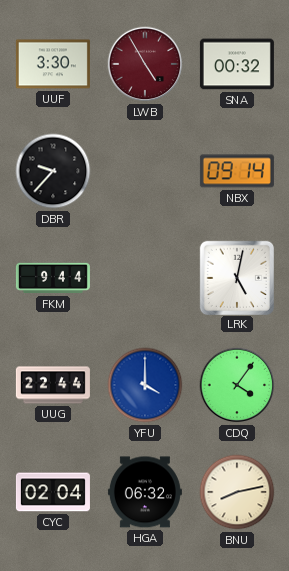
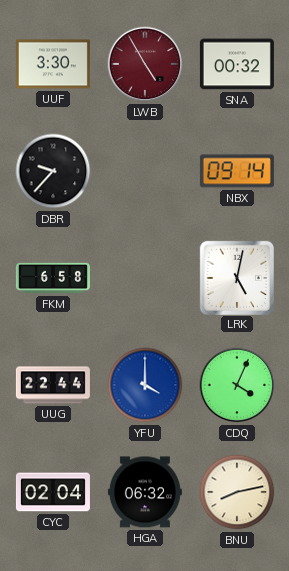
FKM: 9:44 -> 6:58
CDQ: 4:06 -> 4:04
